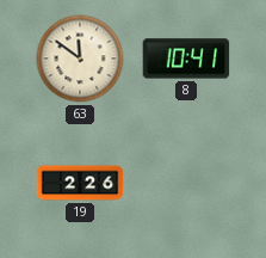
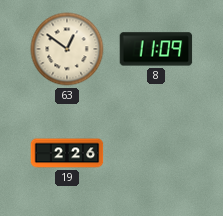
63: 11:51 -> 12:51
8: 10:41 -> 11:09
